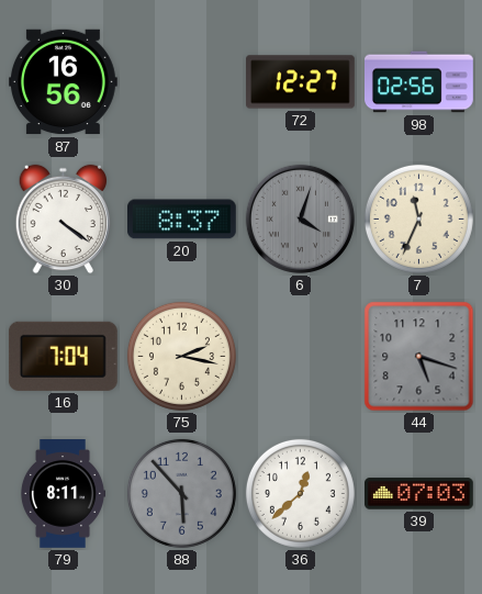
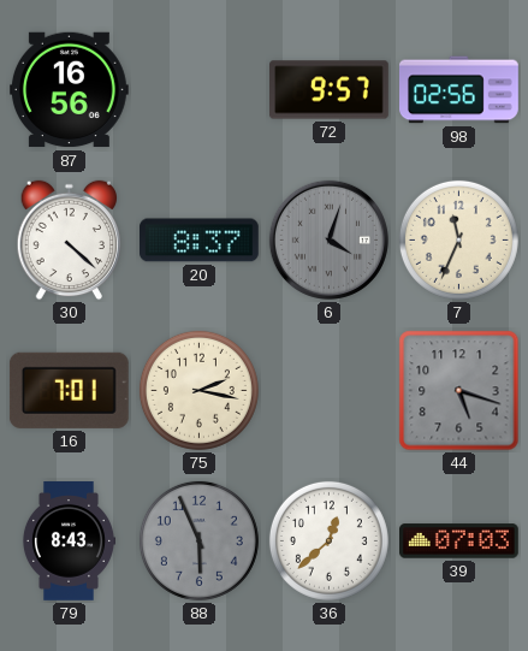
72: 12:27 -> 9:57
30: 4:21 -> 4:22
16: 7:04 -> 7:01
79: 8:11 -> 8:43
88: 5:53 -> 5:56
